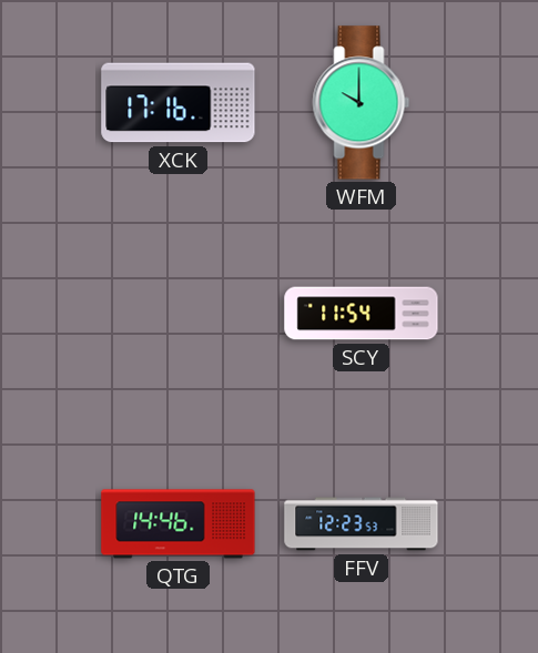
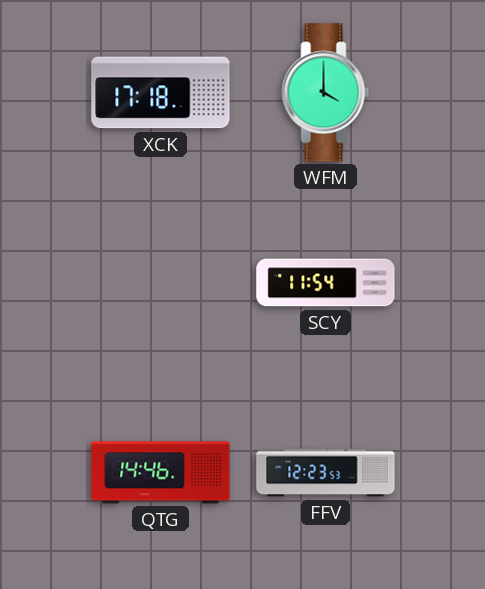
XCK: 17:16 -> 17:18
WFM: 10:00 -> 4:00
